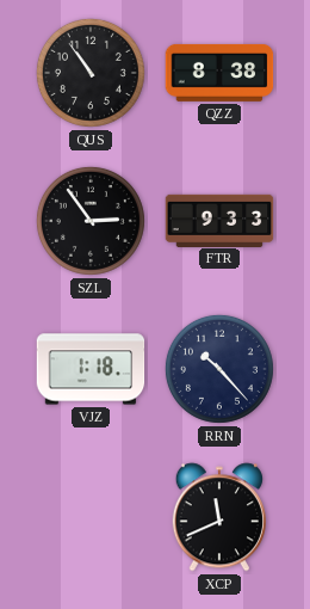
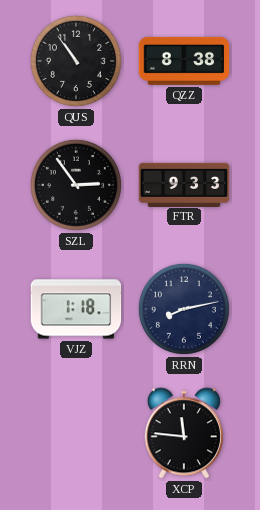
RRN: 10:23 -> 8:13
XCP: 11:41 -> 11:46
